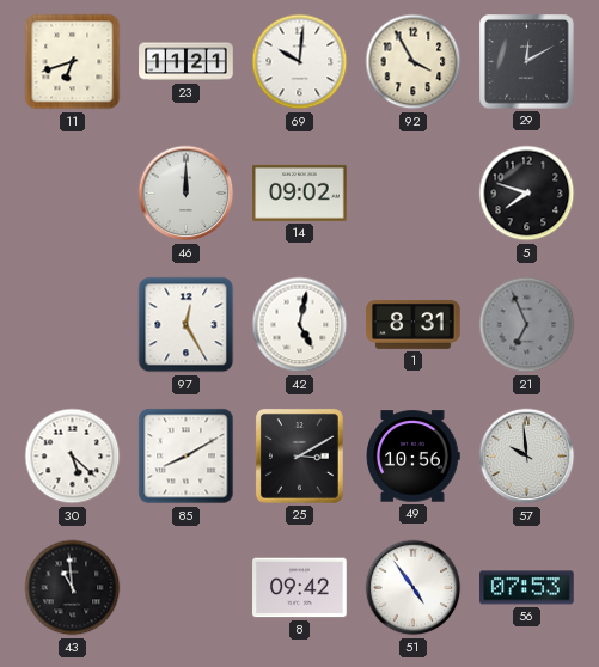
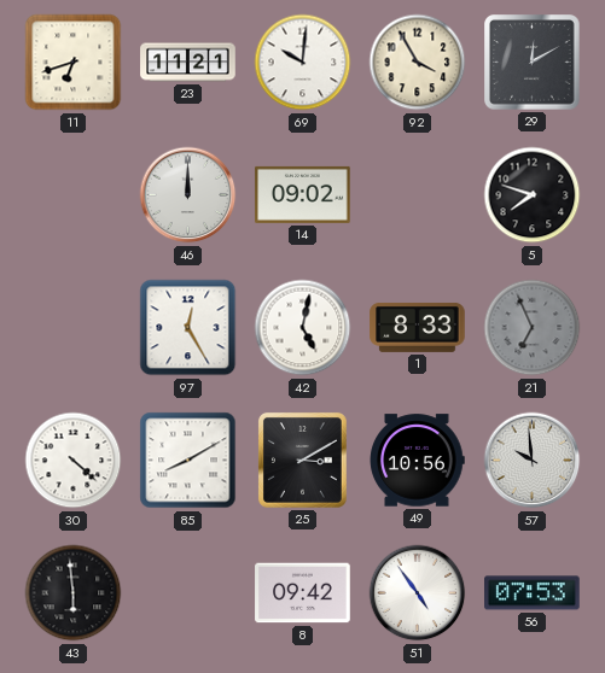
1: 8:31 -> 8:33
30: 5:22 -> 4:22
43: 10:59 -> 5:59
